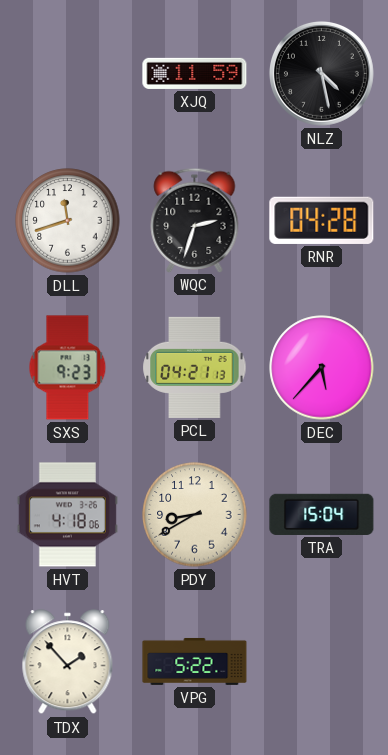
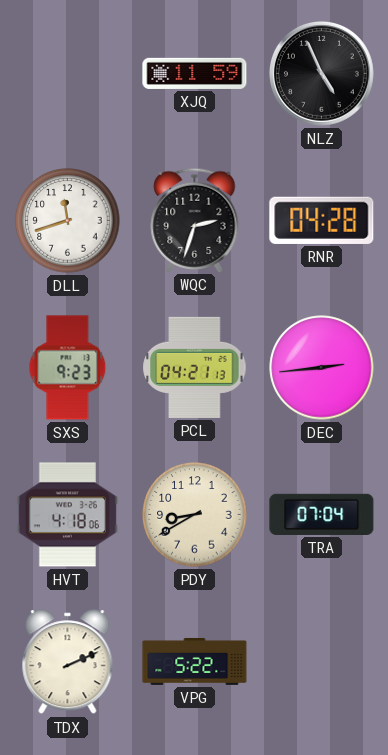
NLZ: 4:28 -> 4:56
DEC: 5:37 -> 2:44
TRA: 15:04 -> 07:04
TDX: 1:53 -> 2:11
